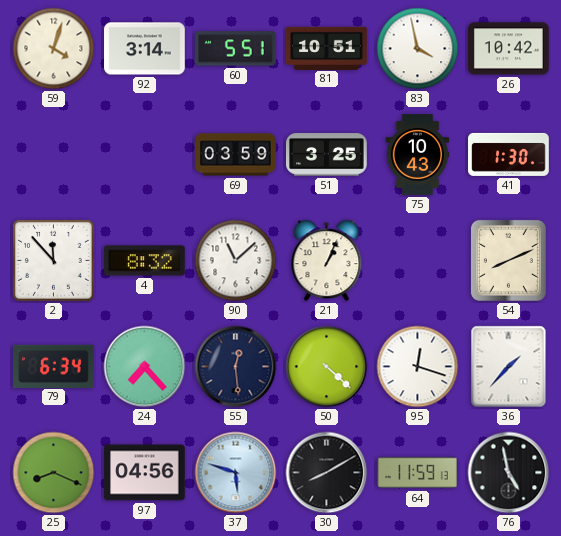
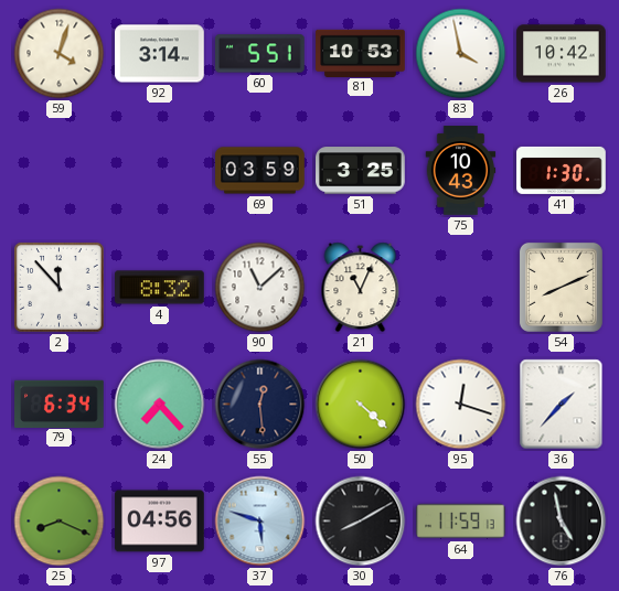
81: 10:51 -> 10:53
21: 1:04 -> 11:04
